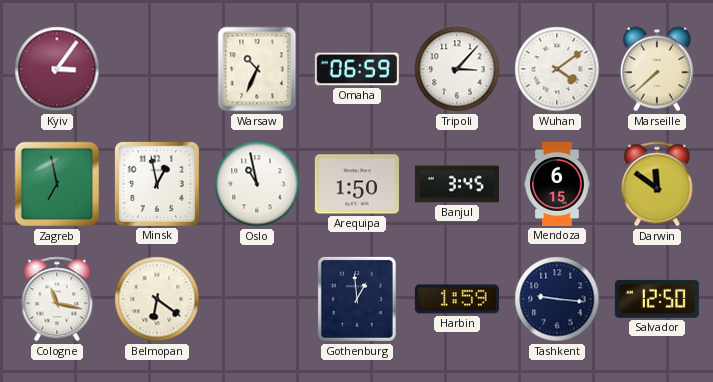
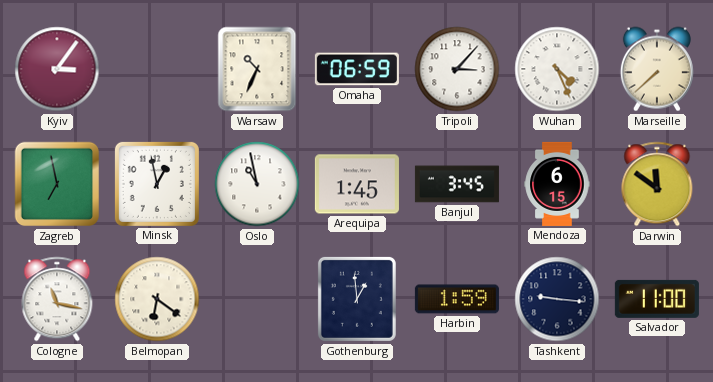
Wuhan: 4:09 -> 4:26
Arequipa: 1:50 -> 1:45
Salvador: 12:50 -> 11:00
